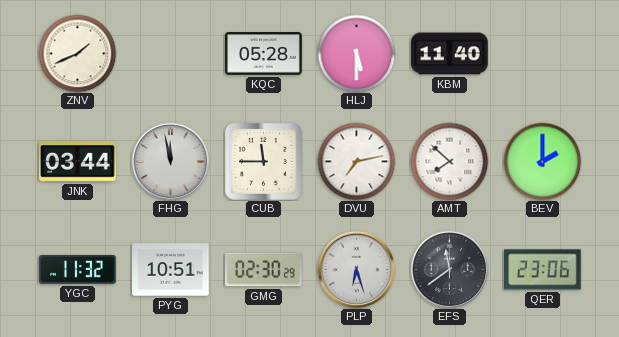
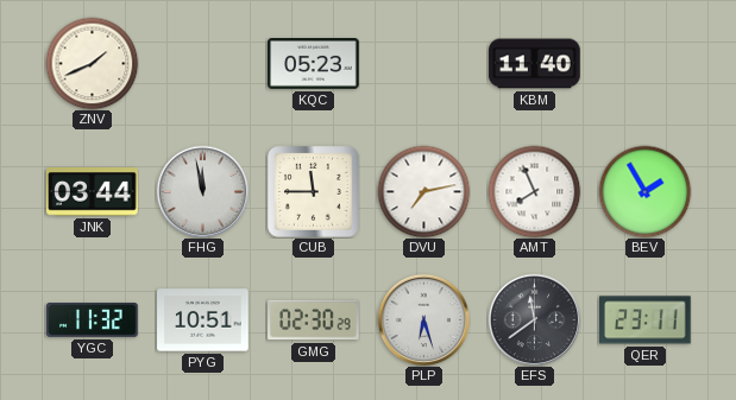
KQC: 05:28 -> 05:23
HLJ: 5:30 -> none
AMT: 7:52 -> 7:56
BEV: 2:00 -> 1:55
QER: 23:06 -> 23:11
